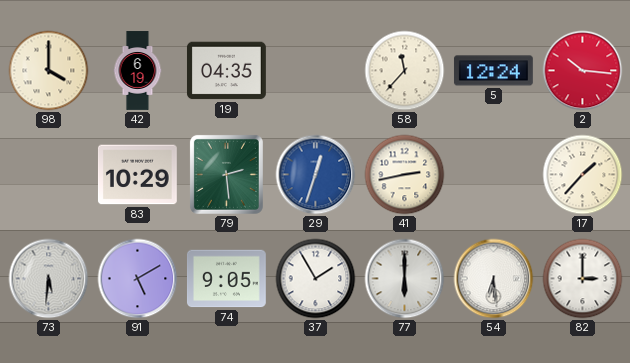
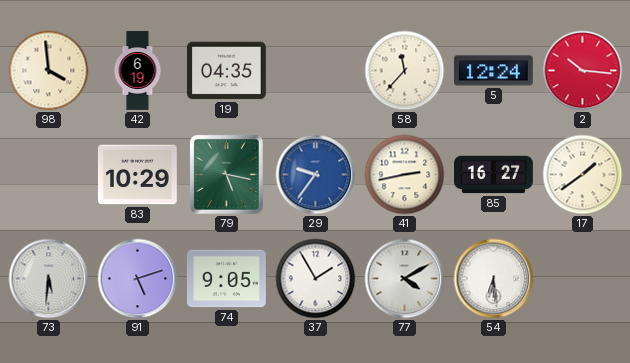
98: 4:00 -> 3:59
79: 2:29 -> 5:17
29: 12:33 -> 9:36
85: none -> 16:27
17: 1:37 -> 1:39
91: 5:10 -> 5:12
77: 6:00 -> 4:10
82: 3:00 -> none
